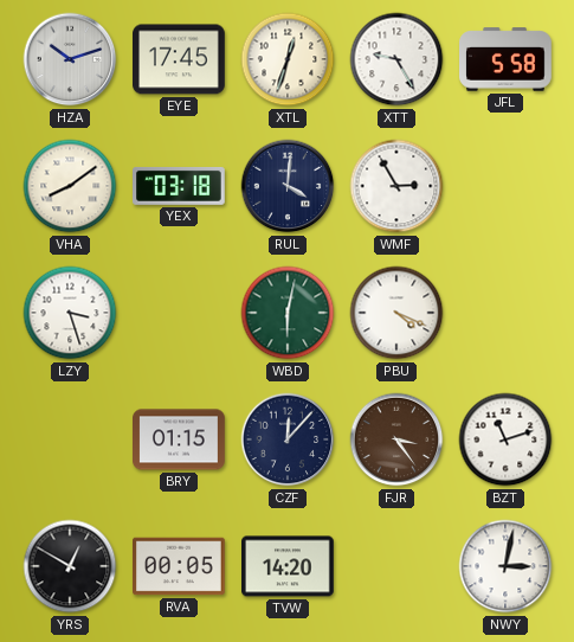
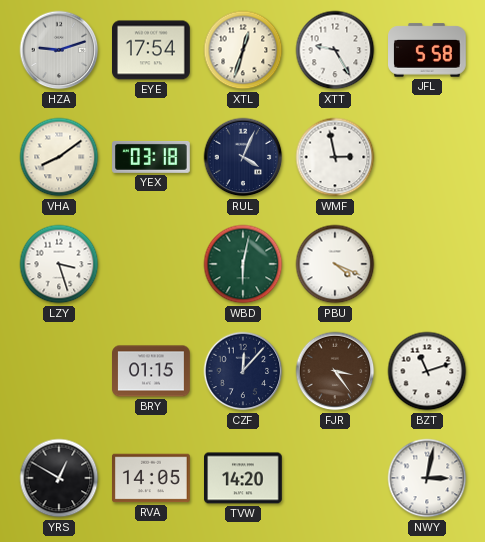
HZA: 10:12 -> 9:12
EYE: 17:45 -> 17:54
RUL: 4:01 -> 4:04
WMF: 2:55 -> 2:58
RVA: 00:05 -> 14:05
